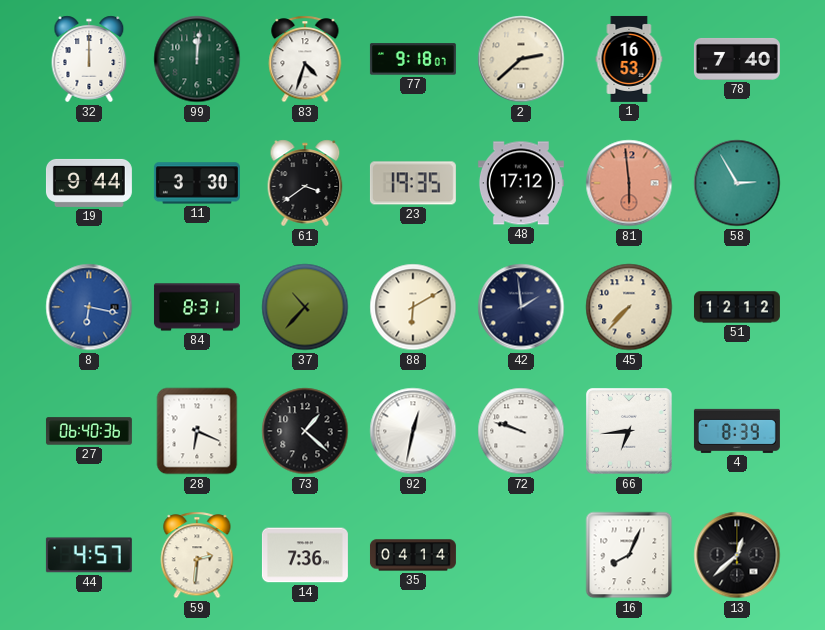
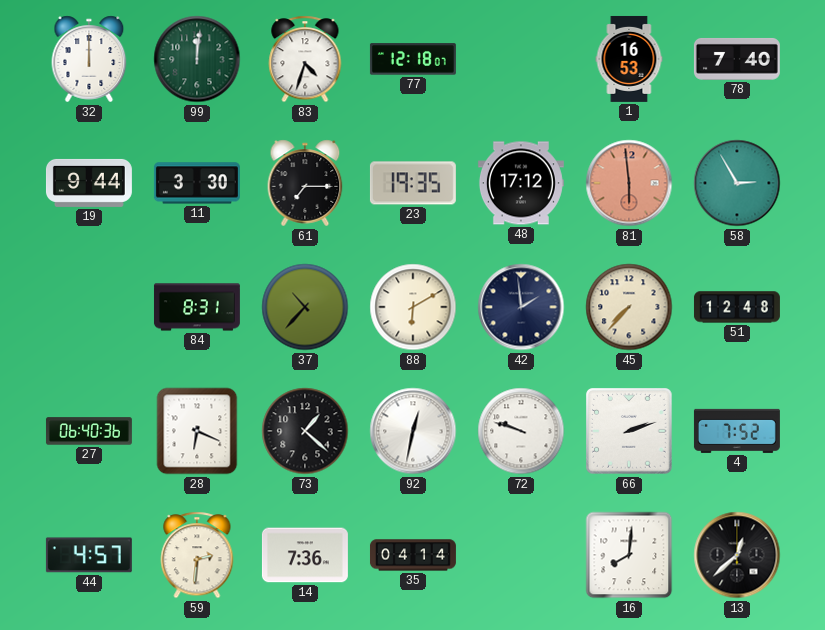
77: 9:18 -> 12:18
2: 2:38 -> none
61: 3:39 -> 7:15
8: 6:17 -> none
51: 12:12 -> 12:48
66: 6:44 -> 2:12
4: 8:39 -> 7:52
16: 8:04 -> 8:01
